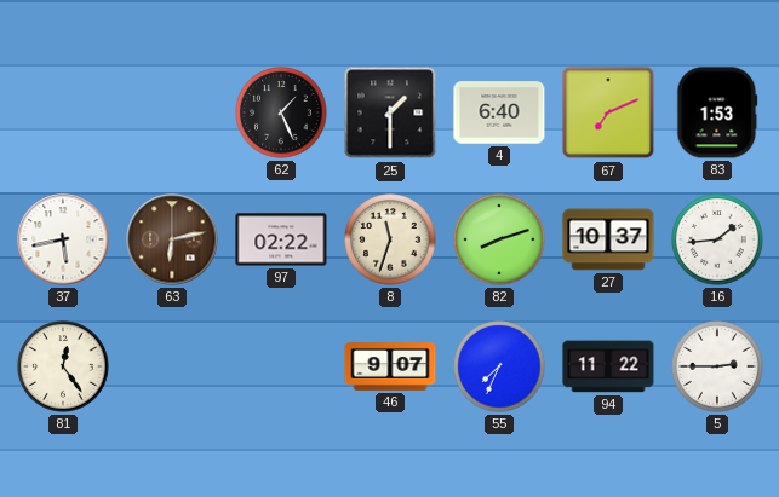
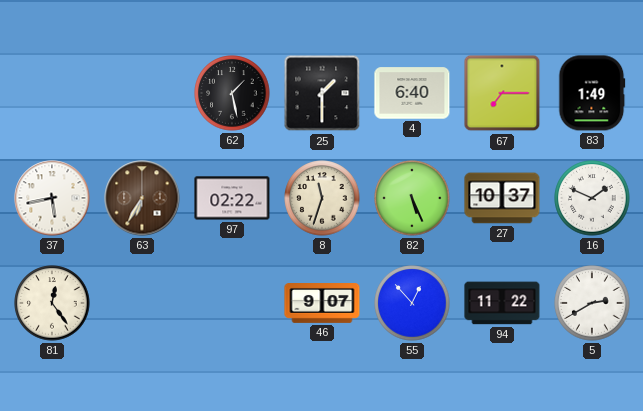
62: 1:26 -> 1:28
67: 7:11 -> 7:15
83: 1:53 -> 1:49
63: 6:13 -> 6:35
82: 8:12 -> 5:26
16: 1:44 -> 1:49
55: 7:34 -> 12:53
5: 2:45 -> 2:40
